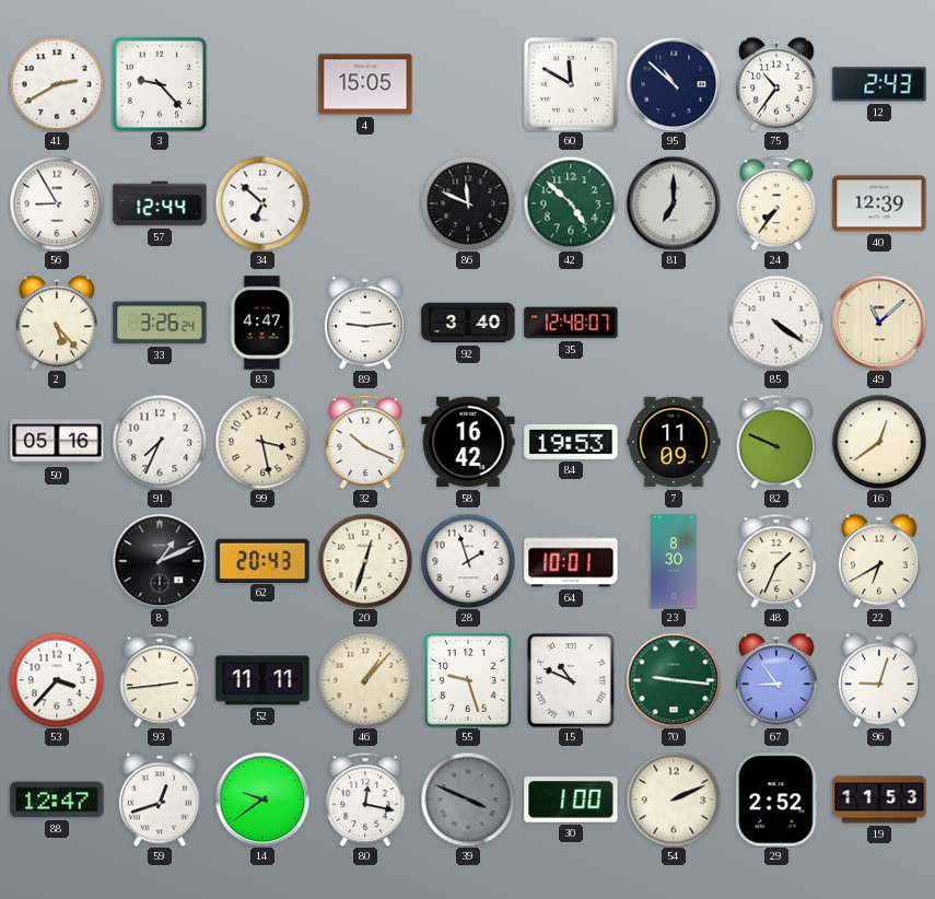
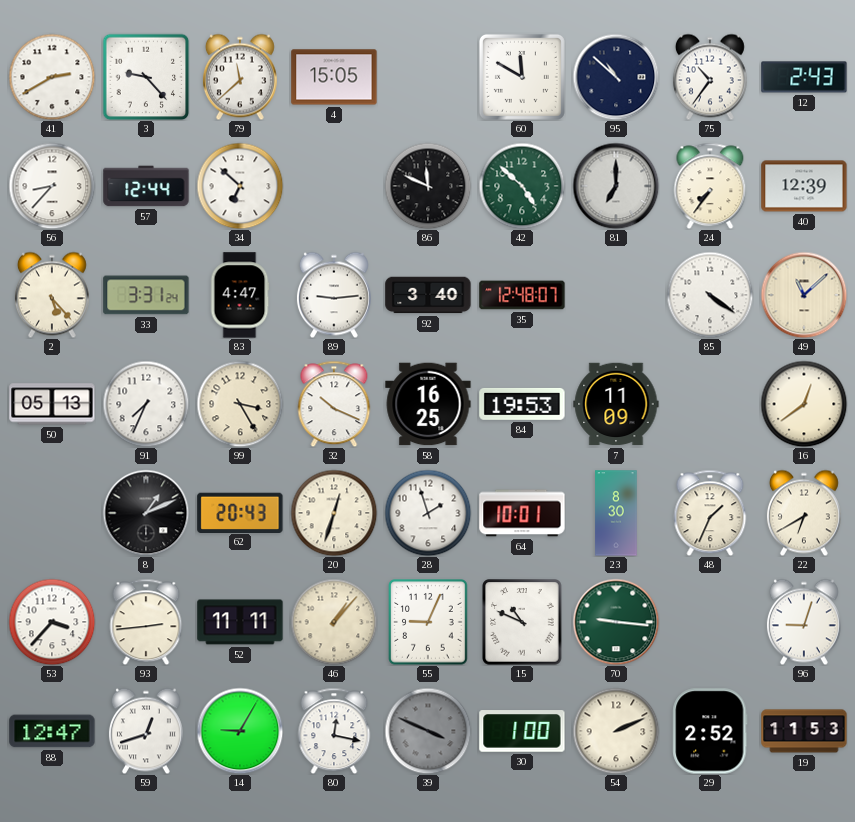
79: none -> 11:38
56: 8:55 -> 8:37
33: 3:26 -> 3:31
50: 05:16 -> 05:13
99: 3:28 -> 3:25
58: 16:42 -> 16:25
82: 9:49 -> none
55: 9:27 -> 9:04
67: 8:54 -> none
14: 9:39 -> 9:05
